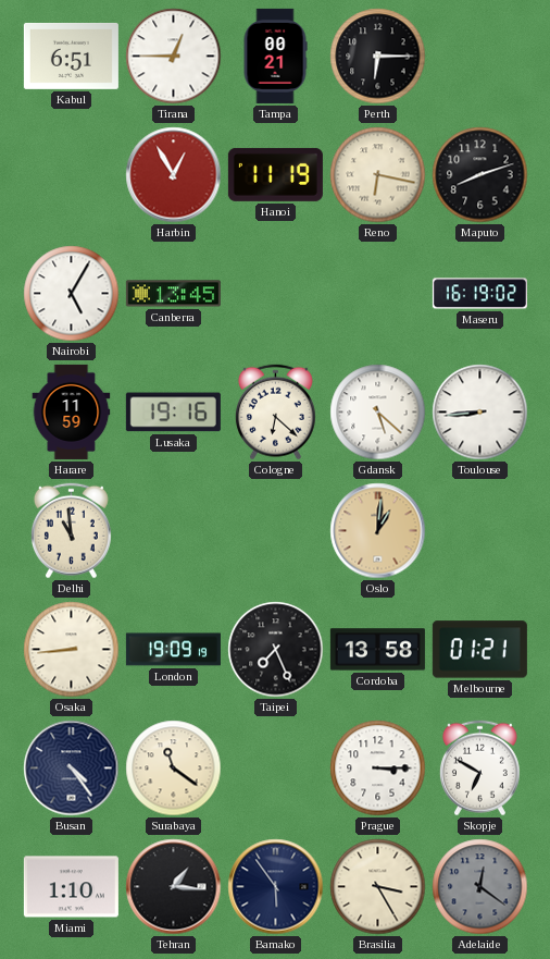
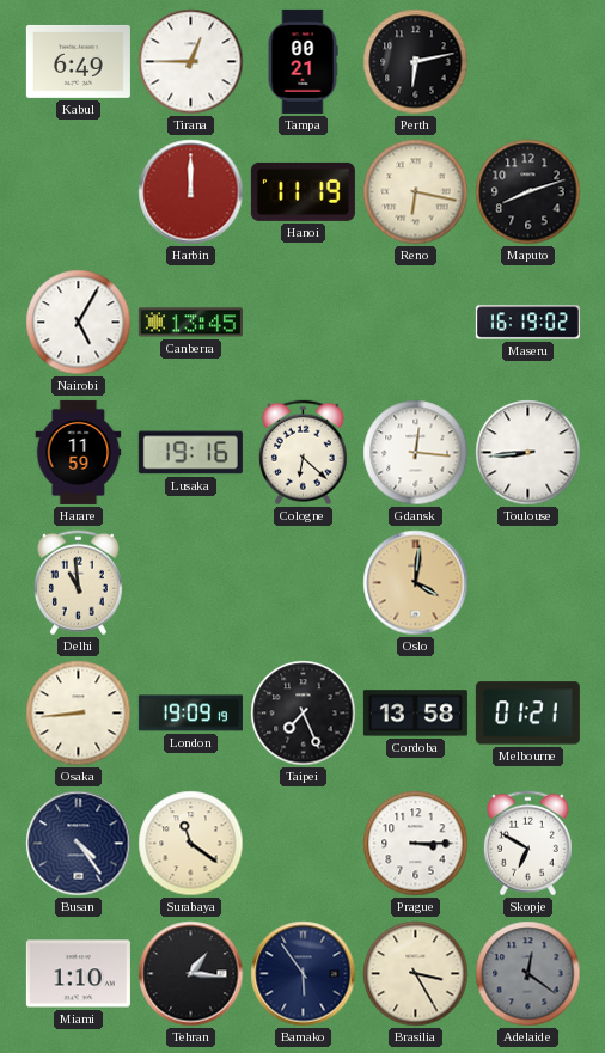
Kabul: 6:51 -> 6:49
Perth: 6:15 -> 6:13
Harbin: 12:55 -> 12:00
Gdansk: 5:22 -> 12:16
Oslo: 1:01 -> 4:01
